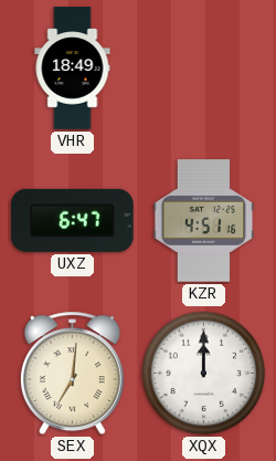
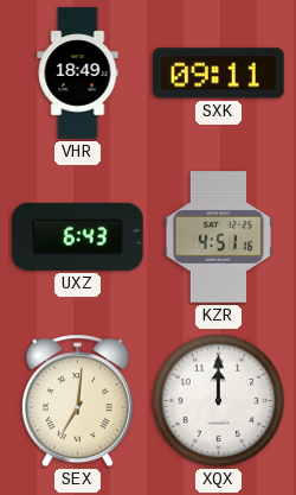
SXK: none -> 09:11
UXZ: 6:47 -> 6:43
